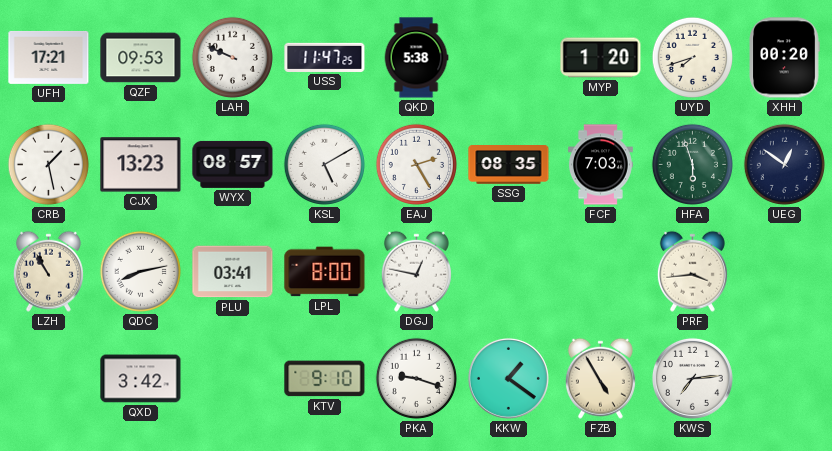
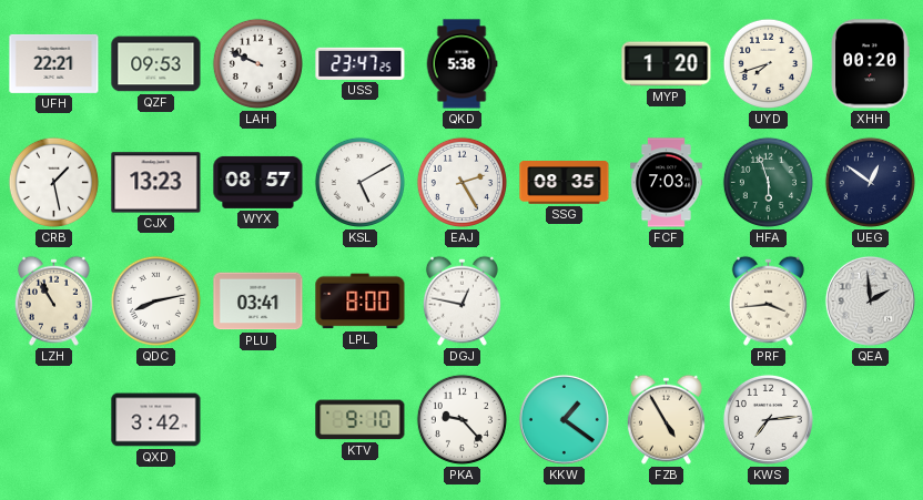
UFH: 17:21 -> 22:21
USS: 11:47 -> 23:47
QEA: none -> 1:59
PKA: 9:18 -> 9:23
